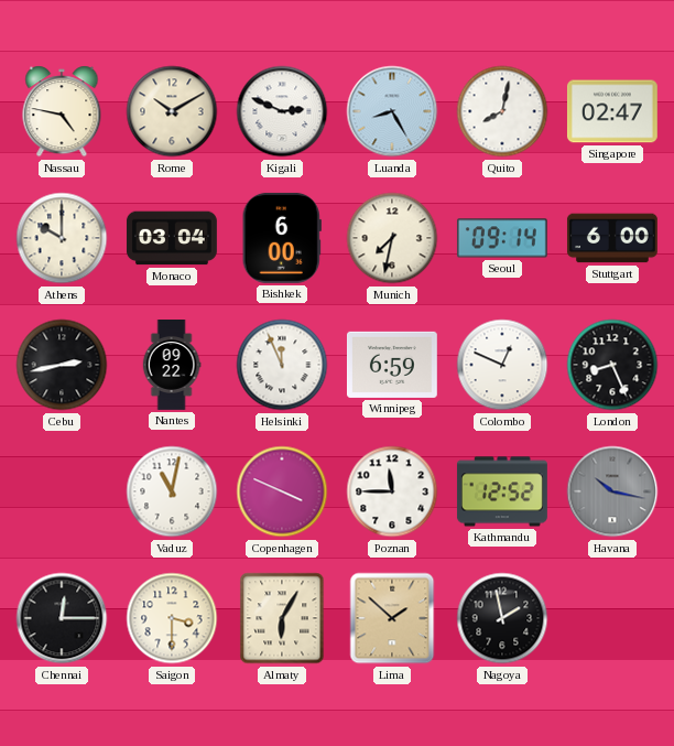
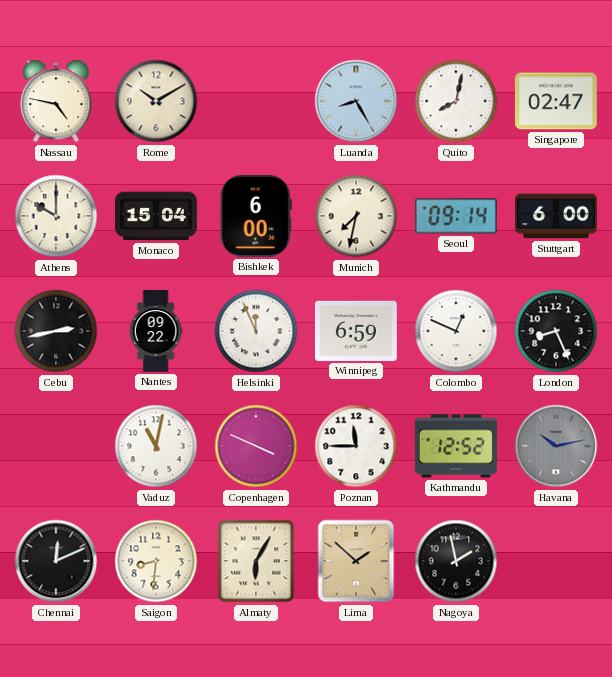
Kigali: 2:49 -> none
Monaco: 03:04 -> 15:04
Havana: 10:17 -> 10:13
Chennai: 12:15 -> 12:11
Saigon: 3:30 -> 8:31
